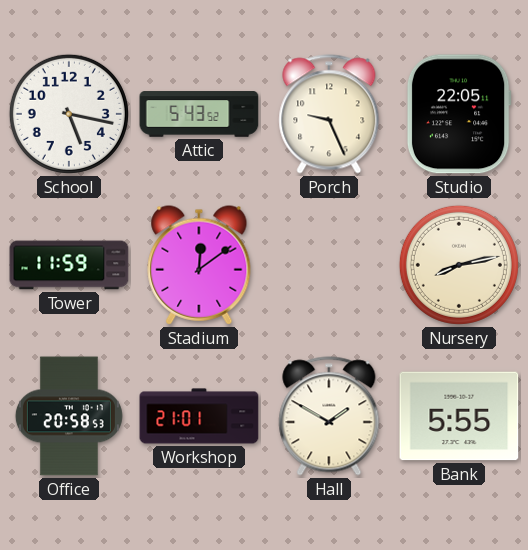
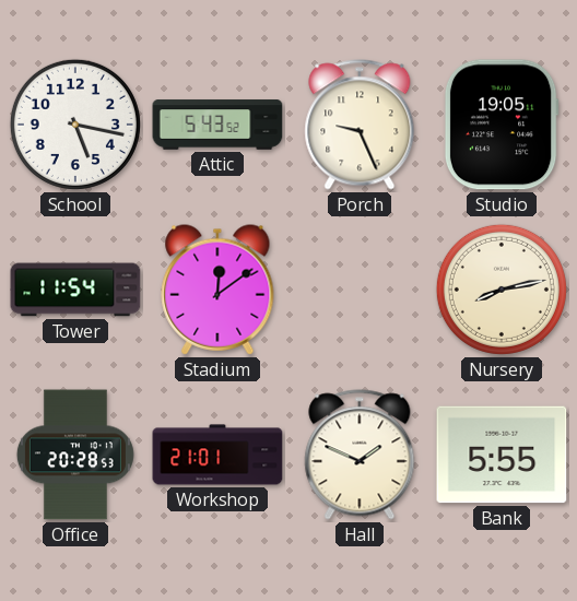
Studio: 22:05 -> 19:05
Tower: 11:59 -> 11:54
Office: 20:58 -> 20:28
Hall: 1:50 -> 1:49
